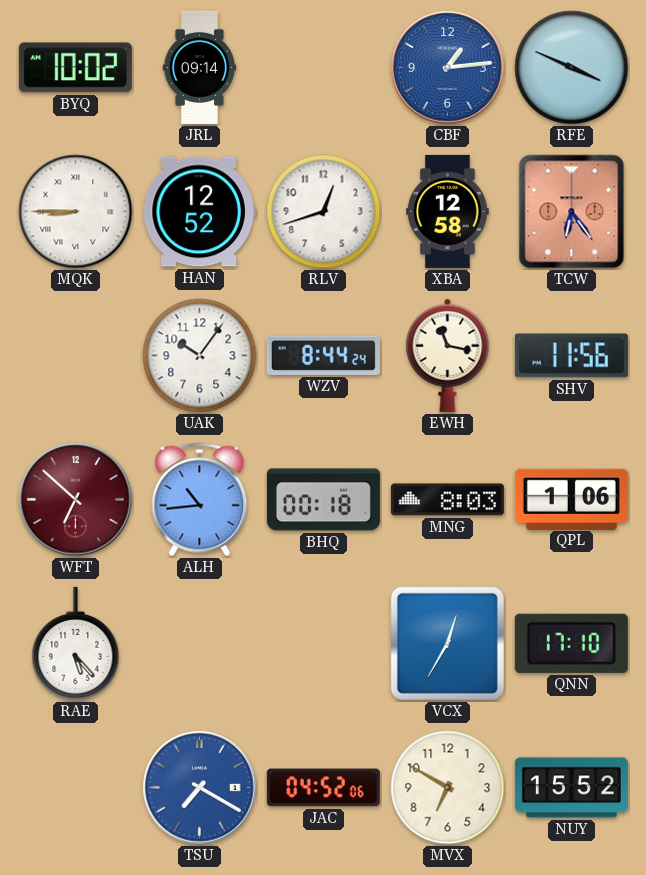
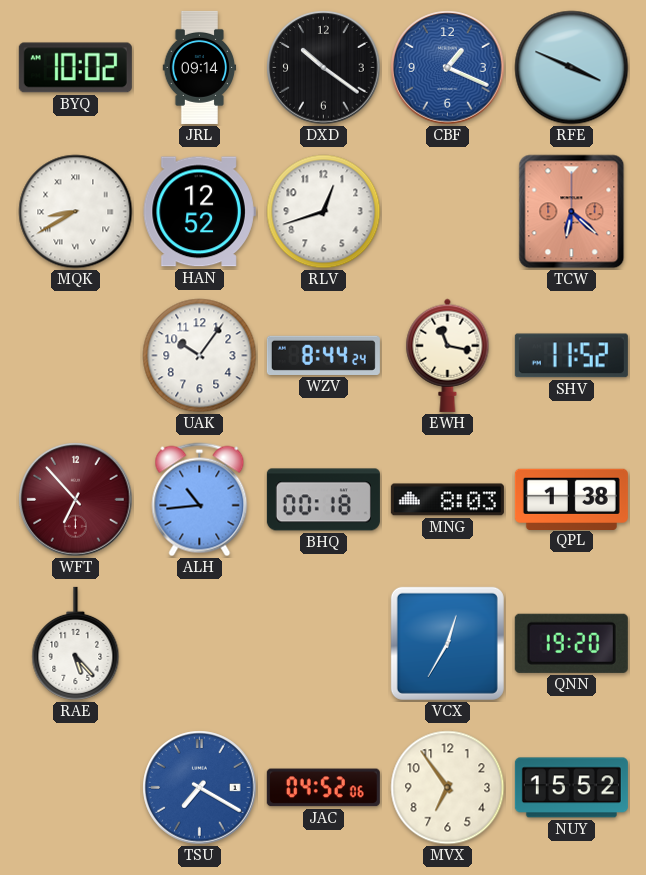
DXD: none -> 10:21
CBF: 1:14 -> 1:19
MQK: 8:45 -> 8:40
XBA: 12:58 -> none
TCW: 6:24 -> 6:22
SHV: 11:56 -> 11:52
WFT: 6:52 -> 6:53
QPL: 1:06 -> 1:38
QNN: 17:10 -> 19:20
MVX: 6:50 -> 6:54
